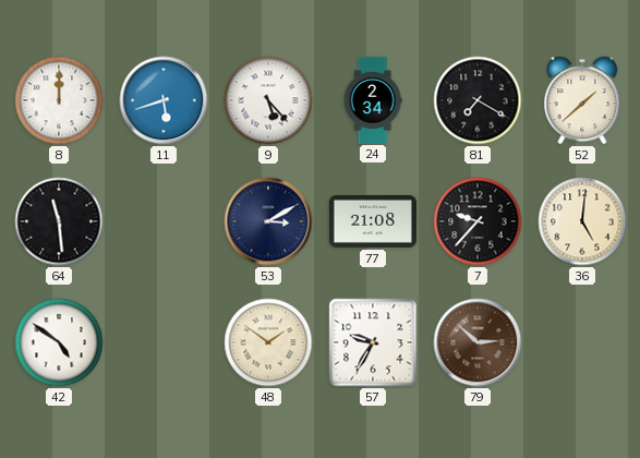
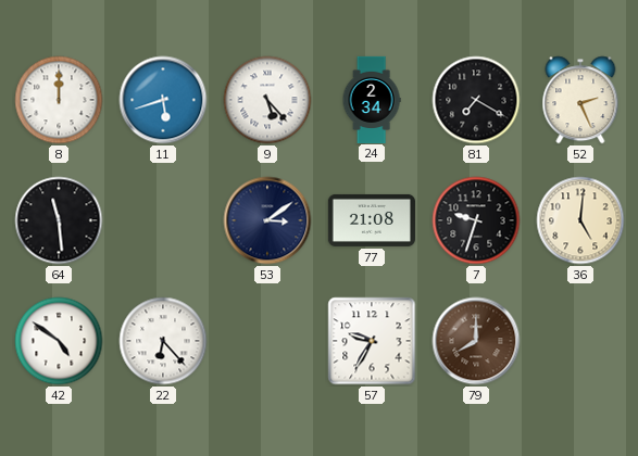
52: 1:38 -> 2:26
53: 3:10 -> 3:09
7: 9:37 -> 9:33
22: none -> 6:23
48: 1:51 -> none
79: 2:52 -> 8:00
